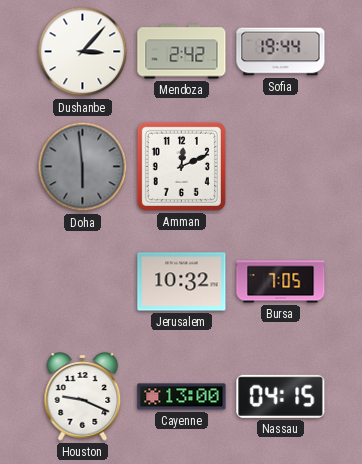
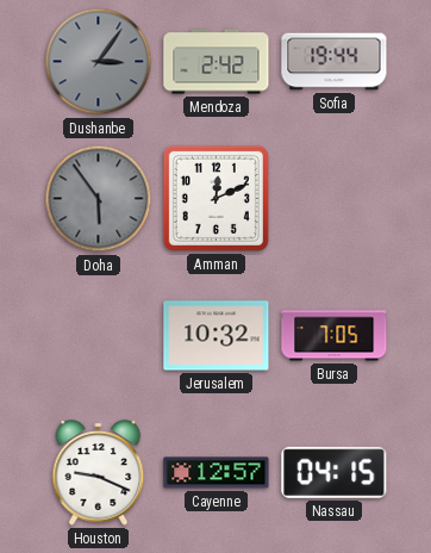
Dushanbe: 3:07 -> 3:06
Dushanbe dial: white -> grey
Doha: 5:59 -> 5:54
Cayenne: 13:00 -> 12:57
